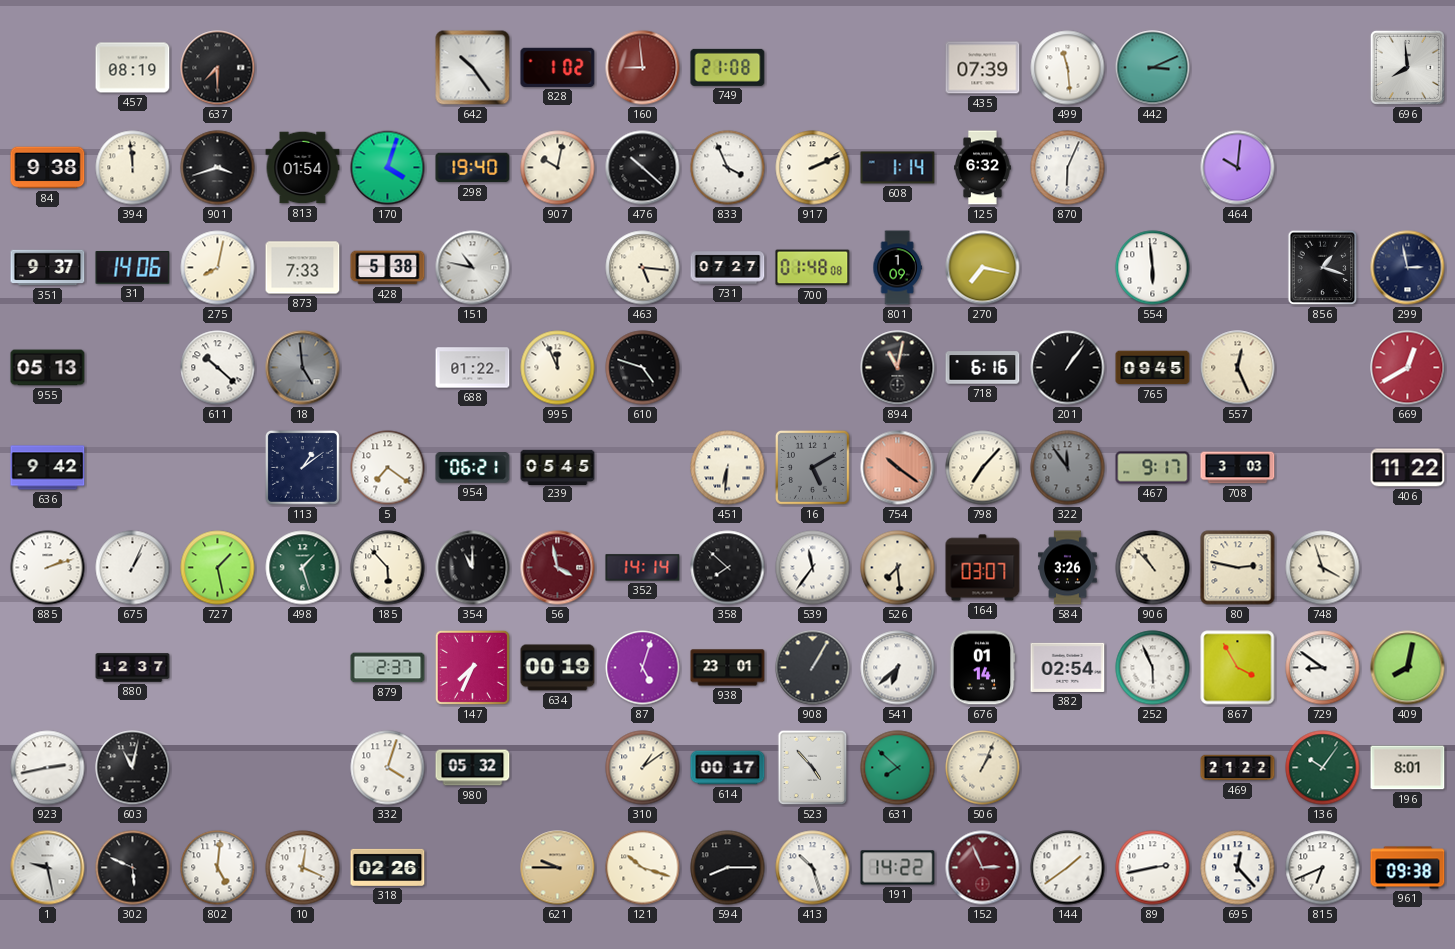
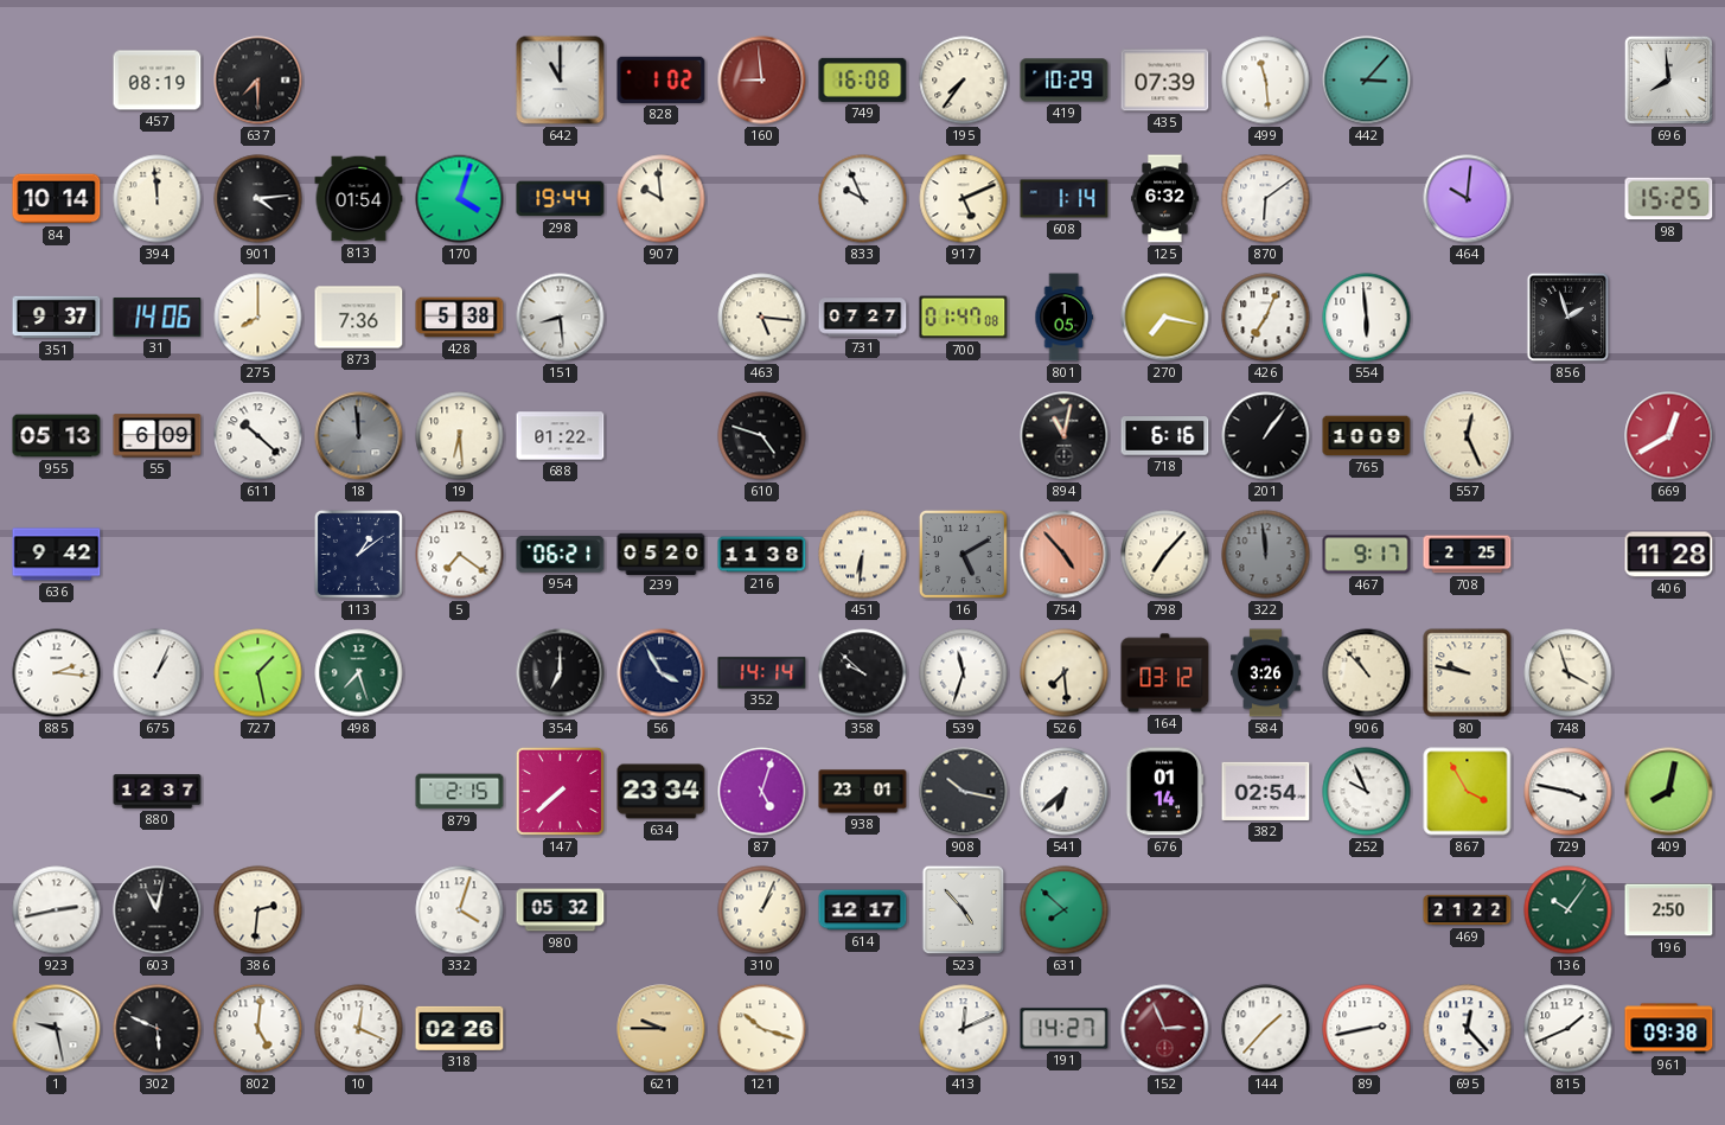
642: 10:24 -> 11:00
749: 21:08 -> 16:08
195: none -> 7:36
419: none -> 10:29
442: 3:11 -> 3:07
84: 9:38 -> 10:14
901: 3:42 -> 4:14
298: 19:40 -> 19:44
907: 10:02 -> 9:59
476: 10:22 -> none
833: 3:56 -> 9:56
917: 2:11 -> 5:11
870: 6:04 -> 6:09
98: none -> 15:25
275: 8:02 -> 8:00
873: 7:33 -> 7:36
151: 10:47 -> 8:29
700: 01:48 -> 01:47
801: 1:09 -> 1:05
426: none -> 7:04
856: 1:18 -> 1:57
299: 2:58 -> none
55: none -> 6:09
18: 4:59 -> 11:59
19: none -> 6:29
995: 11:56 -> none
765: 09:45 -> 10:09
239: 05:45 -> 05:20
216: none -> 11:38
754: 10:21 -> 4:53
322: 11:54 -> 11:59
708: 3:03 -> 2:25
406: 11:22 -> 11:28
885: 2:12 -> 2:16
498: 1:27 -> 7:27
185: 5:53 -> none
354: 11:00 -> 7:00
56: 3:58 -> 3:55
56 dial: burgundy -> navy
358: 7:52 -> 9:52
539: 11:36 -> 11:33
164: 03:07 -> 03:12
80: 2:47 -> 9:47
879: 2:37 -> 2:15
147: 7:34 -> 7:38
634: 00:19 -> 23:34
908: 1:05 -> 10:17
252: 5:56 -> 9:56
729: 8:51 -> 3:47
386: none -> 2:31
310: 1:09 -> 1:04
614: 00:17 -> 12:17
506: 1:04 -> none
196: 8:01 -> 2:50
594: 8:15 -> none
413: 10:27 -> 12:11
191: 14:22 -> 14:27
144: 1:39 -> 1:37
815: 6:41 -> 1:41
